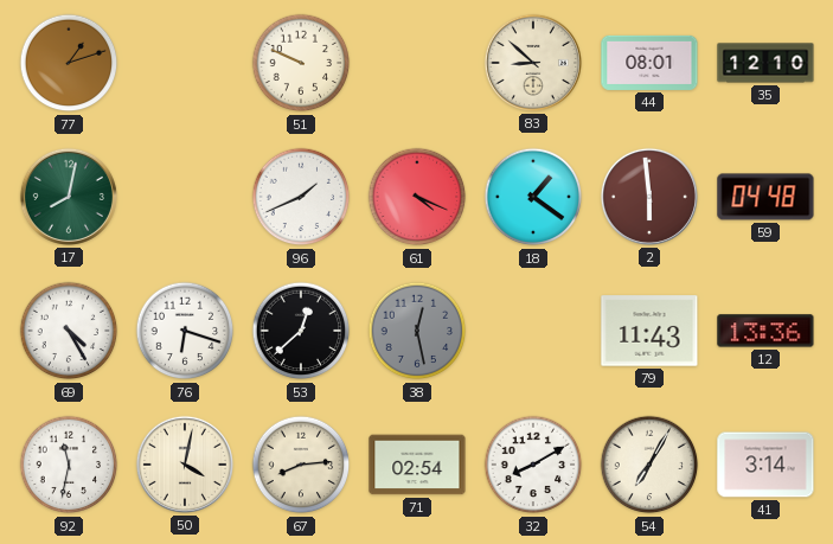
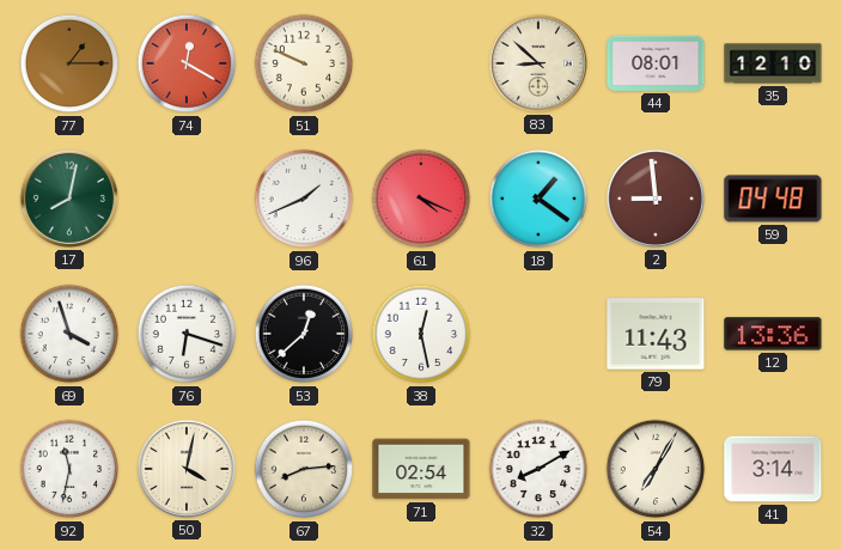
77: 1:12 -> 1:15
74: none -> 12:20
2: 5:59 -> 8:59
69: 4:25 -> 3:57
38 dial: grey -> white
